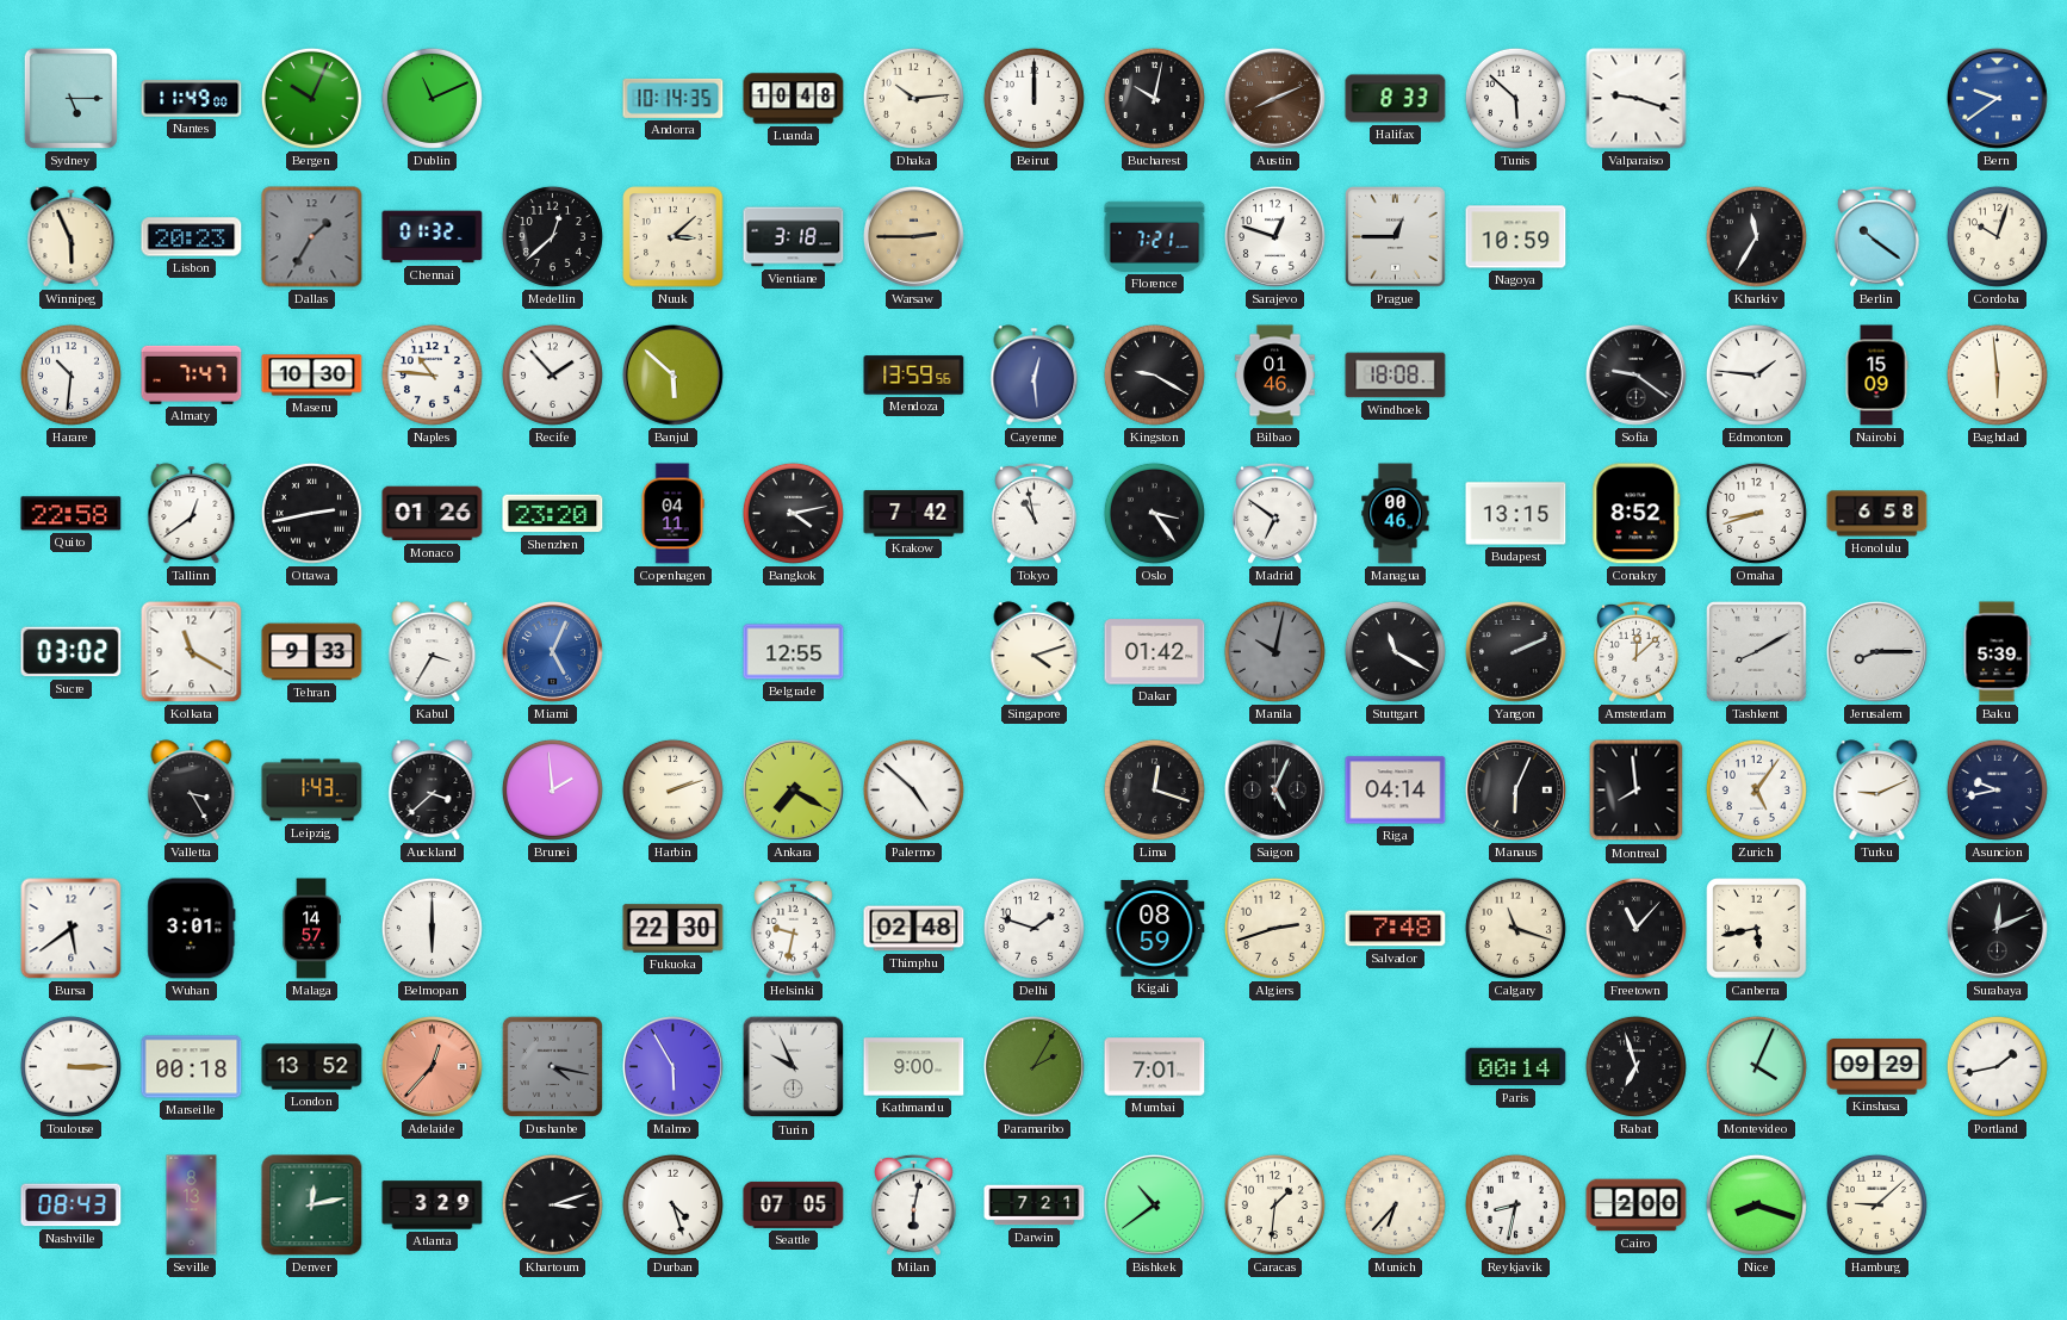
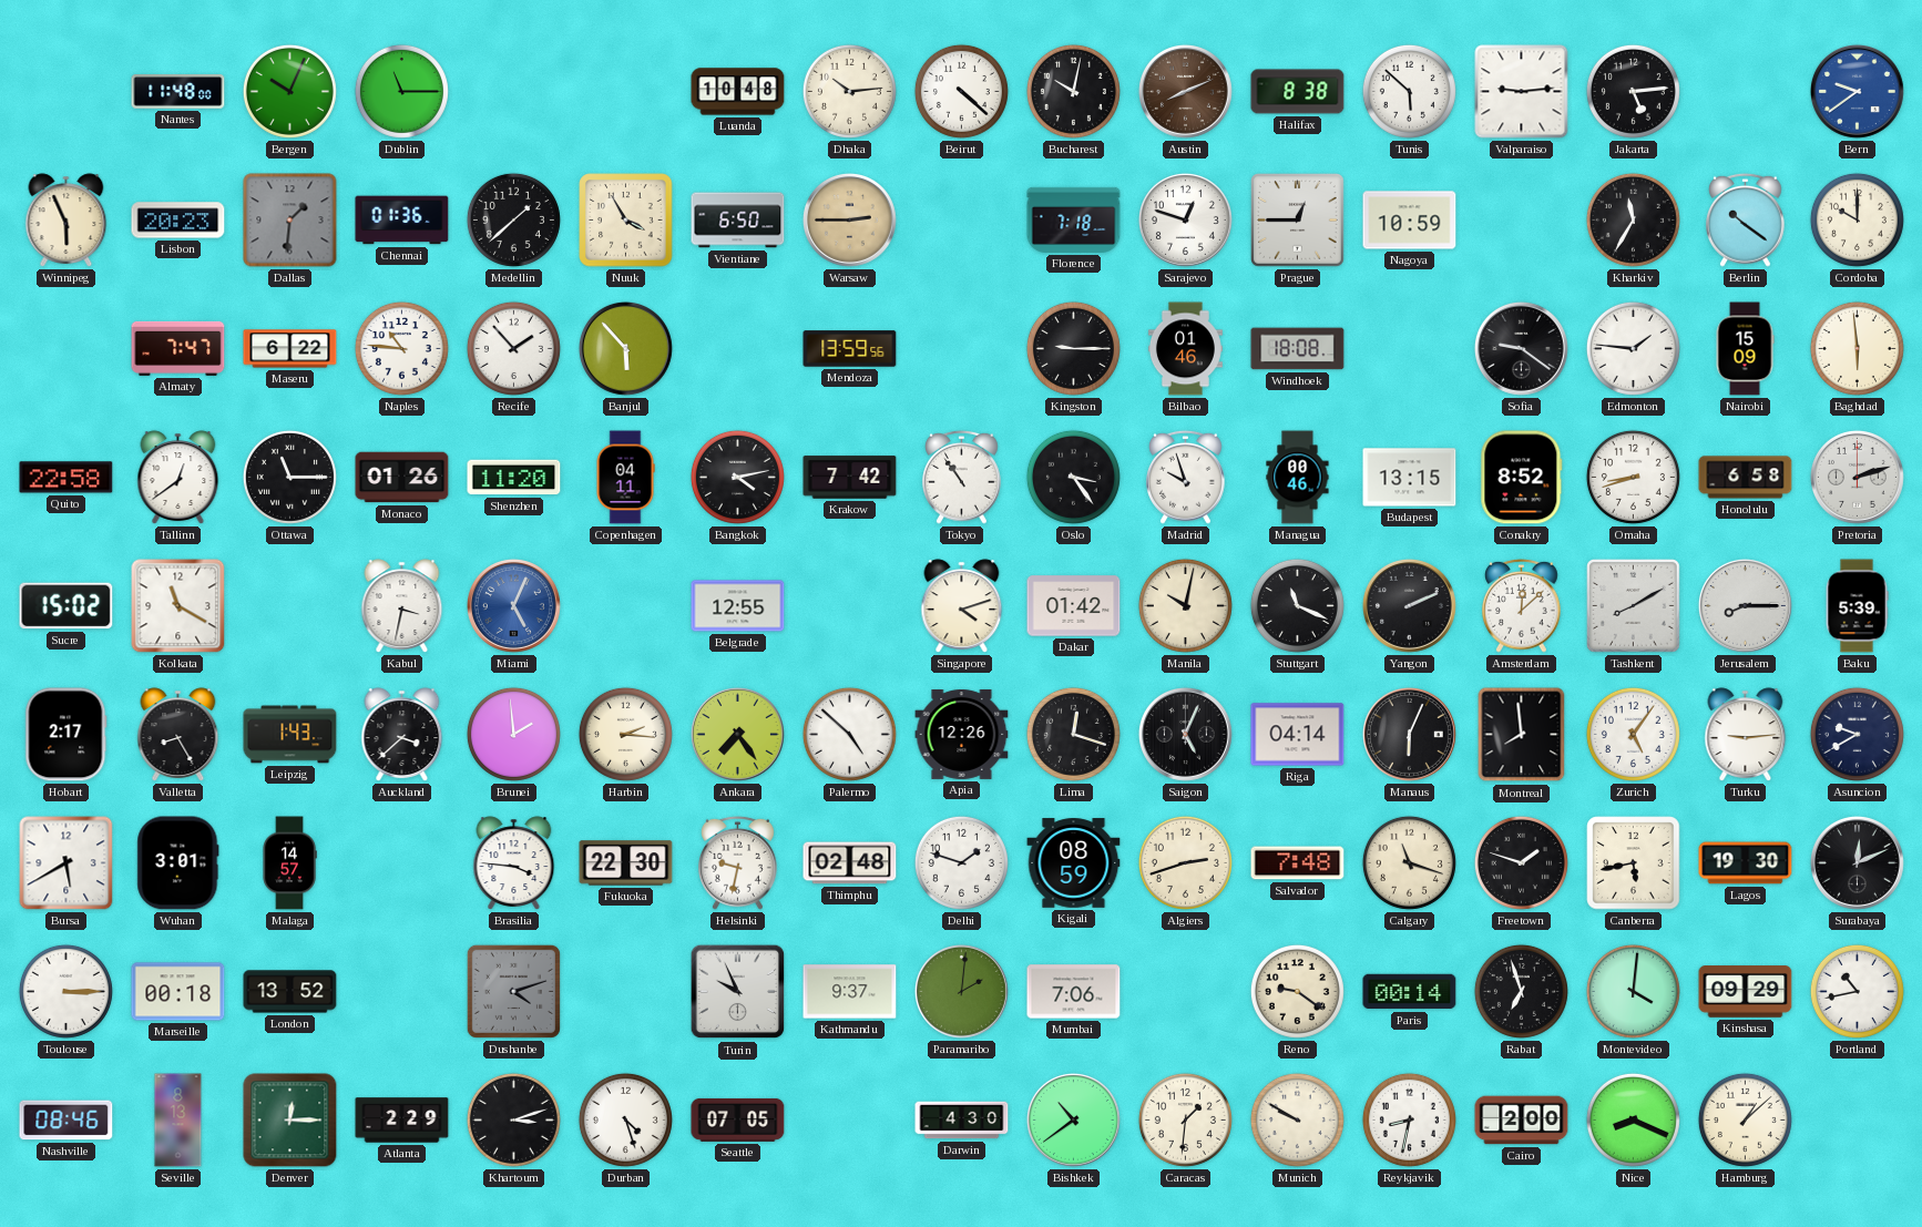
Sydney: 5:15 -> none
Nantes: 11:49 -> 11:48
Dublin: 11:11 -> 11:15
Andorra: 10:14 -> none
Beirut: 12:00 -> 4:22
Halifax: 8:33 -> 8:38
Valparaiso: 9:18 -> 9:14
Jakarta: none -> 5:14
Dallas: 1:35 -> 1:31
Chennai: 01:32 -> 01:36
Medellin: 12:38 -> 1:38
Nuuk: 3:08 -> 3:55
Vientiane: 3:18 -> 6:50
Florence: 7:21 -> 7:18
Cordoba: 10:03 -> 10:00
Harare: 10:31 -> none
Maseru: 10:30 -> 6:22
Banjul: 5:52 -> 5:53
Cayenne: 12:29 -> none
Kingston: 9:20 -> 9:15
Ottawa: 2:43 -> 11:15
Shenzhen: 23:20 -> 11:20
Tokyo: 10:58 -> 10:54
Madrid: 6:51 -> 9:57
Pretoria: none -> 2:12
Sucre: 03:02 -> 15:02
Tehran: 9:33 -> none
Kabul: 3:35 -> 3:32
Manila dial: grey -> cream
Stuttgart: 11:20 -> 11:19
Hobart: none -> 2:17
Valletta: 3:25 -> 8:25
Harbin: 2:12 -> 2:16
Ankara: 7:20 -> 7:24
Apia: none -> 12:26
Turku: 9:11 -> 9:14
Asuncion: 9:43 -> 9:40
Bursa: 5:39 -> 5:40
Belmopan: 6:00 -> none
Brasilia: none -> 3:46
Freetown: 11:07 -> 1:48
Lagos: none -> 19:30
Adelaide: 12:37 -> none
Dushanbe: 4:17 -> 4:12
Malmo: 5:55 -> none
Kathmandu: 9:00 -> 9:37
Paramaribo: 2:05 -> 2:01
Mumbai: 7:01 -> 7:06
Reno: none -> 9:21
Montevideo: 4:04 -> 4:01
Portland: 1:43 -> 10:43
Nashville: 08:43 -> 08:46
Denver: 12:13 -> 12:15
Atlanta: 3:29 -> 2:29
Milan: 6:02 -> none
Darwin: 7:21 -> 4:30
Munich: 6:37 -> 9:50
Nice: 8:18 -> 8:19
Hamburg: 9:08 -> 1:08
